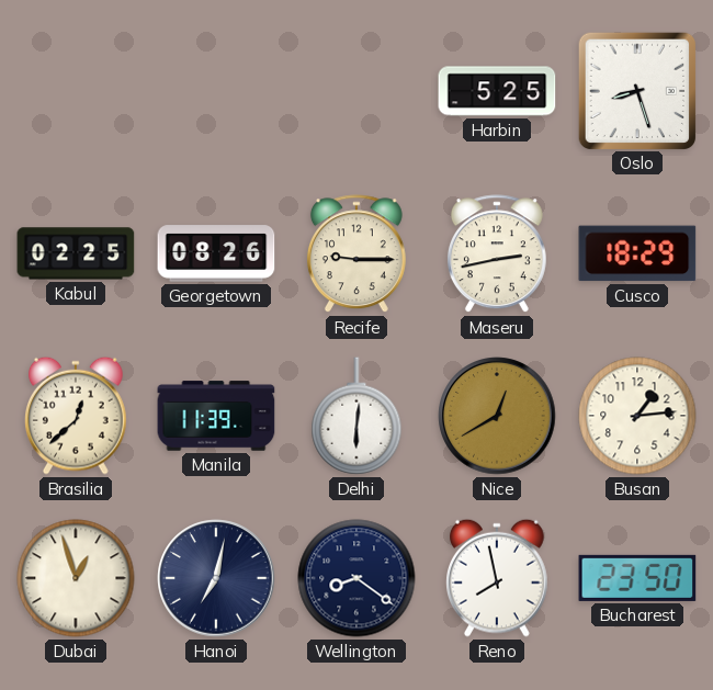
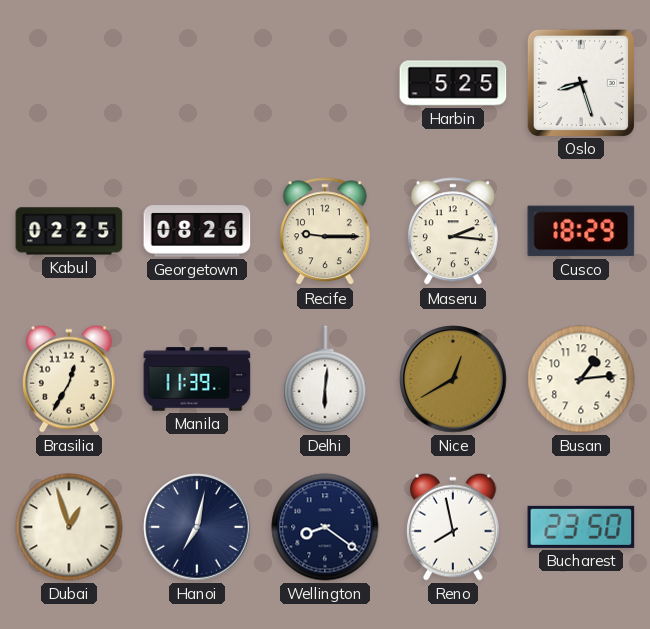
Maseru: 2:43 -> 2:16
Brasilia: 12:38 -> 12:35
